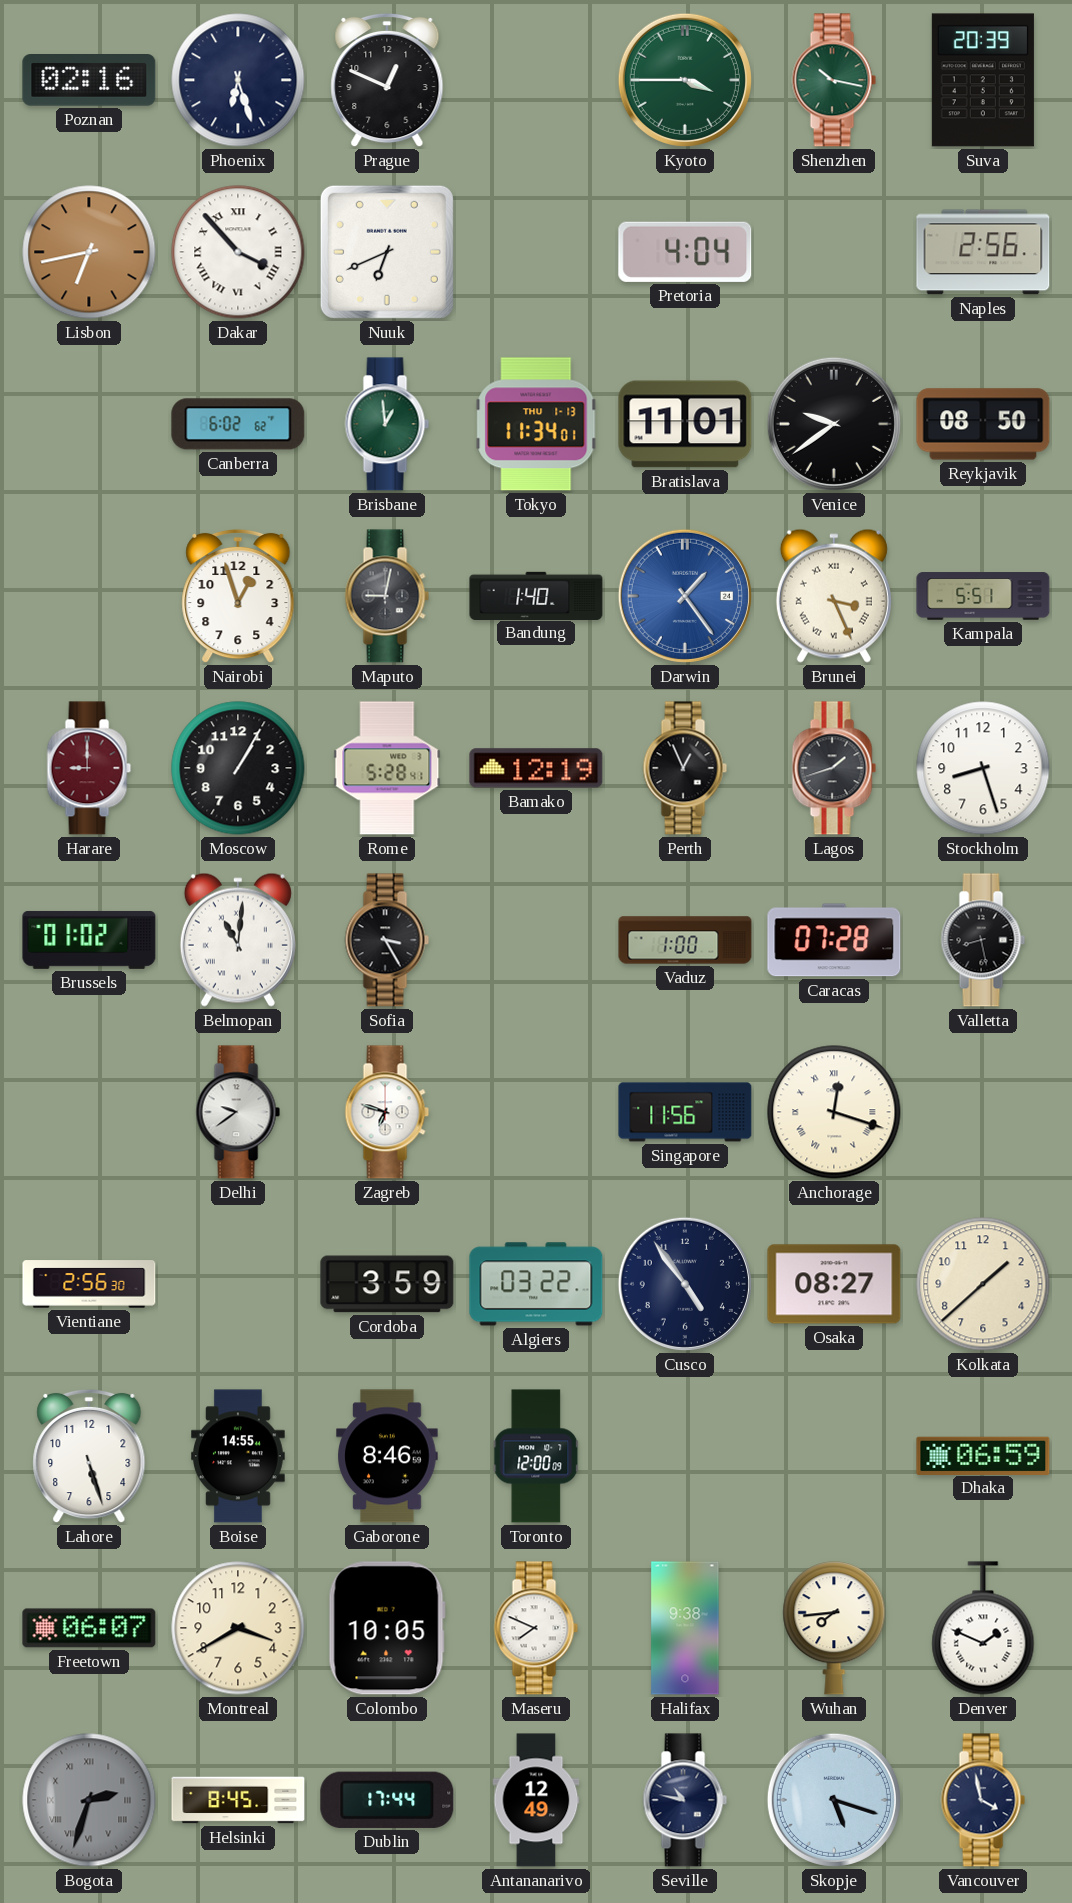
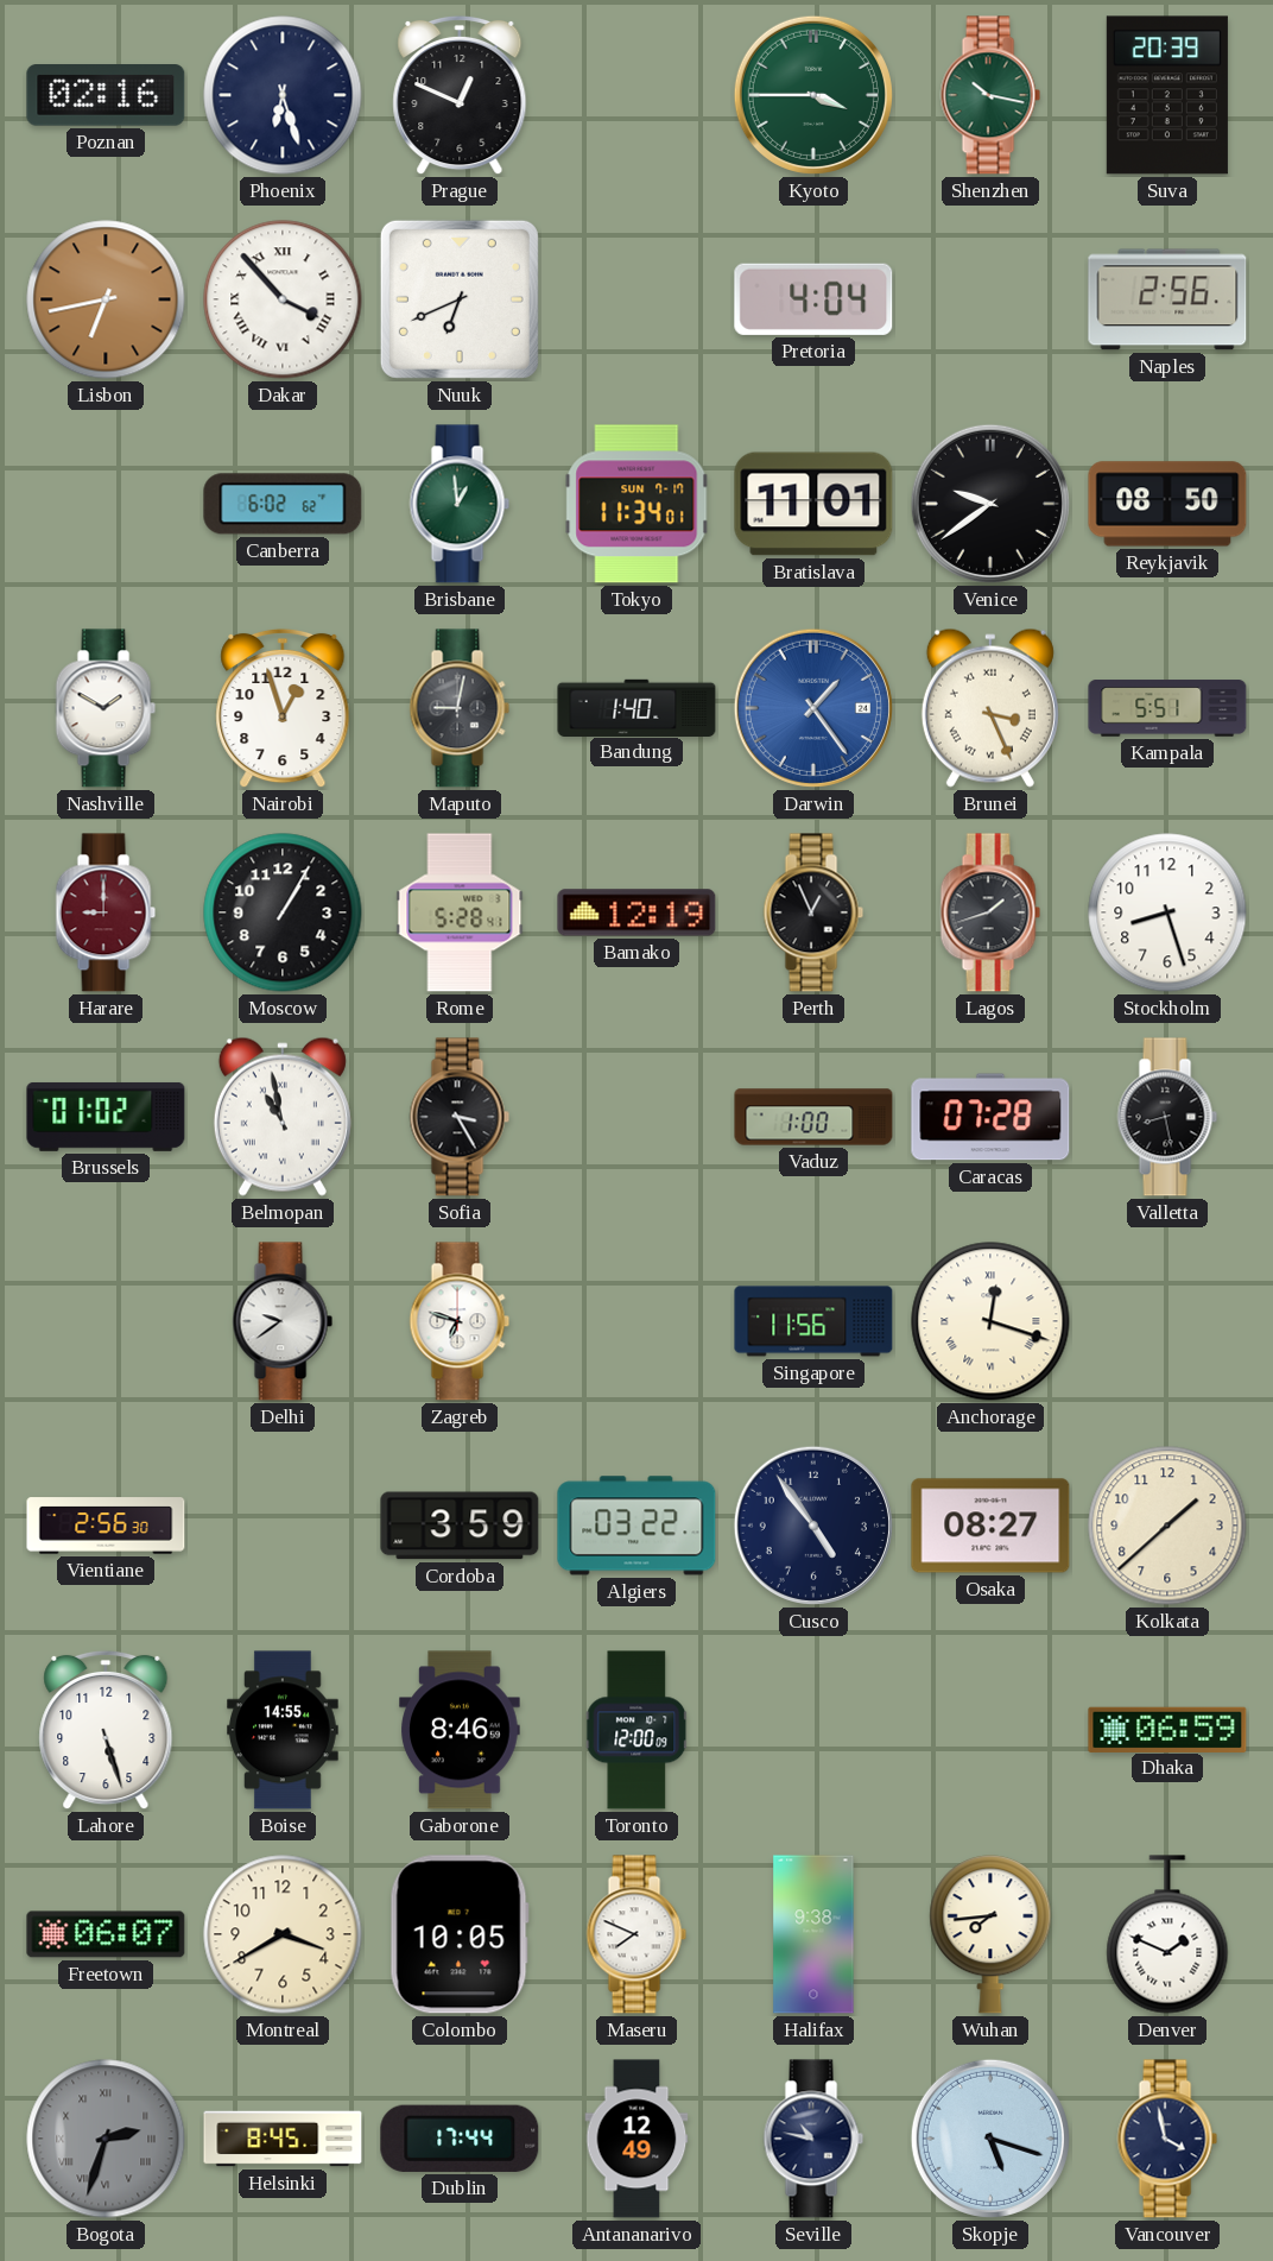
Tokyo date: THU 1-13 -> SUN 7-17
Nashville: none -> 1:50
Belmopan: 11:01 -> 10:58
